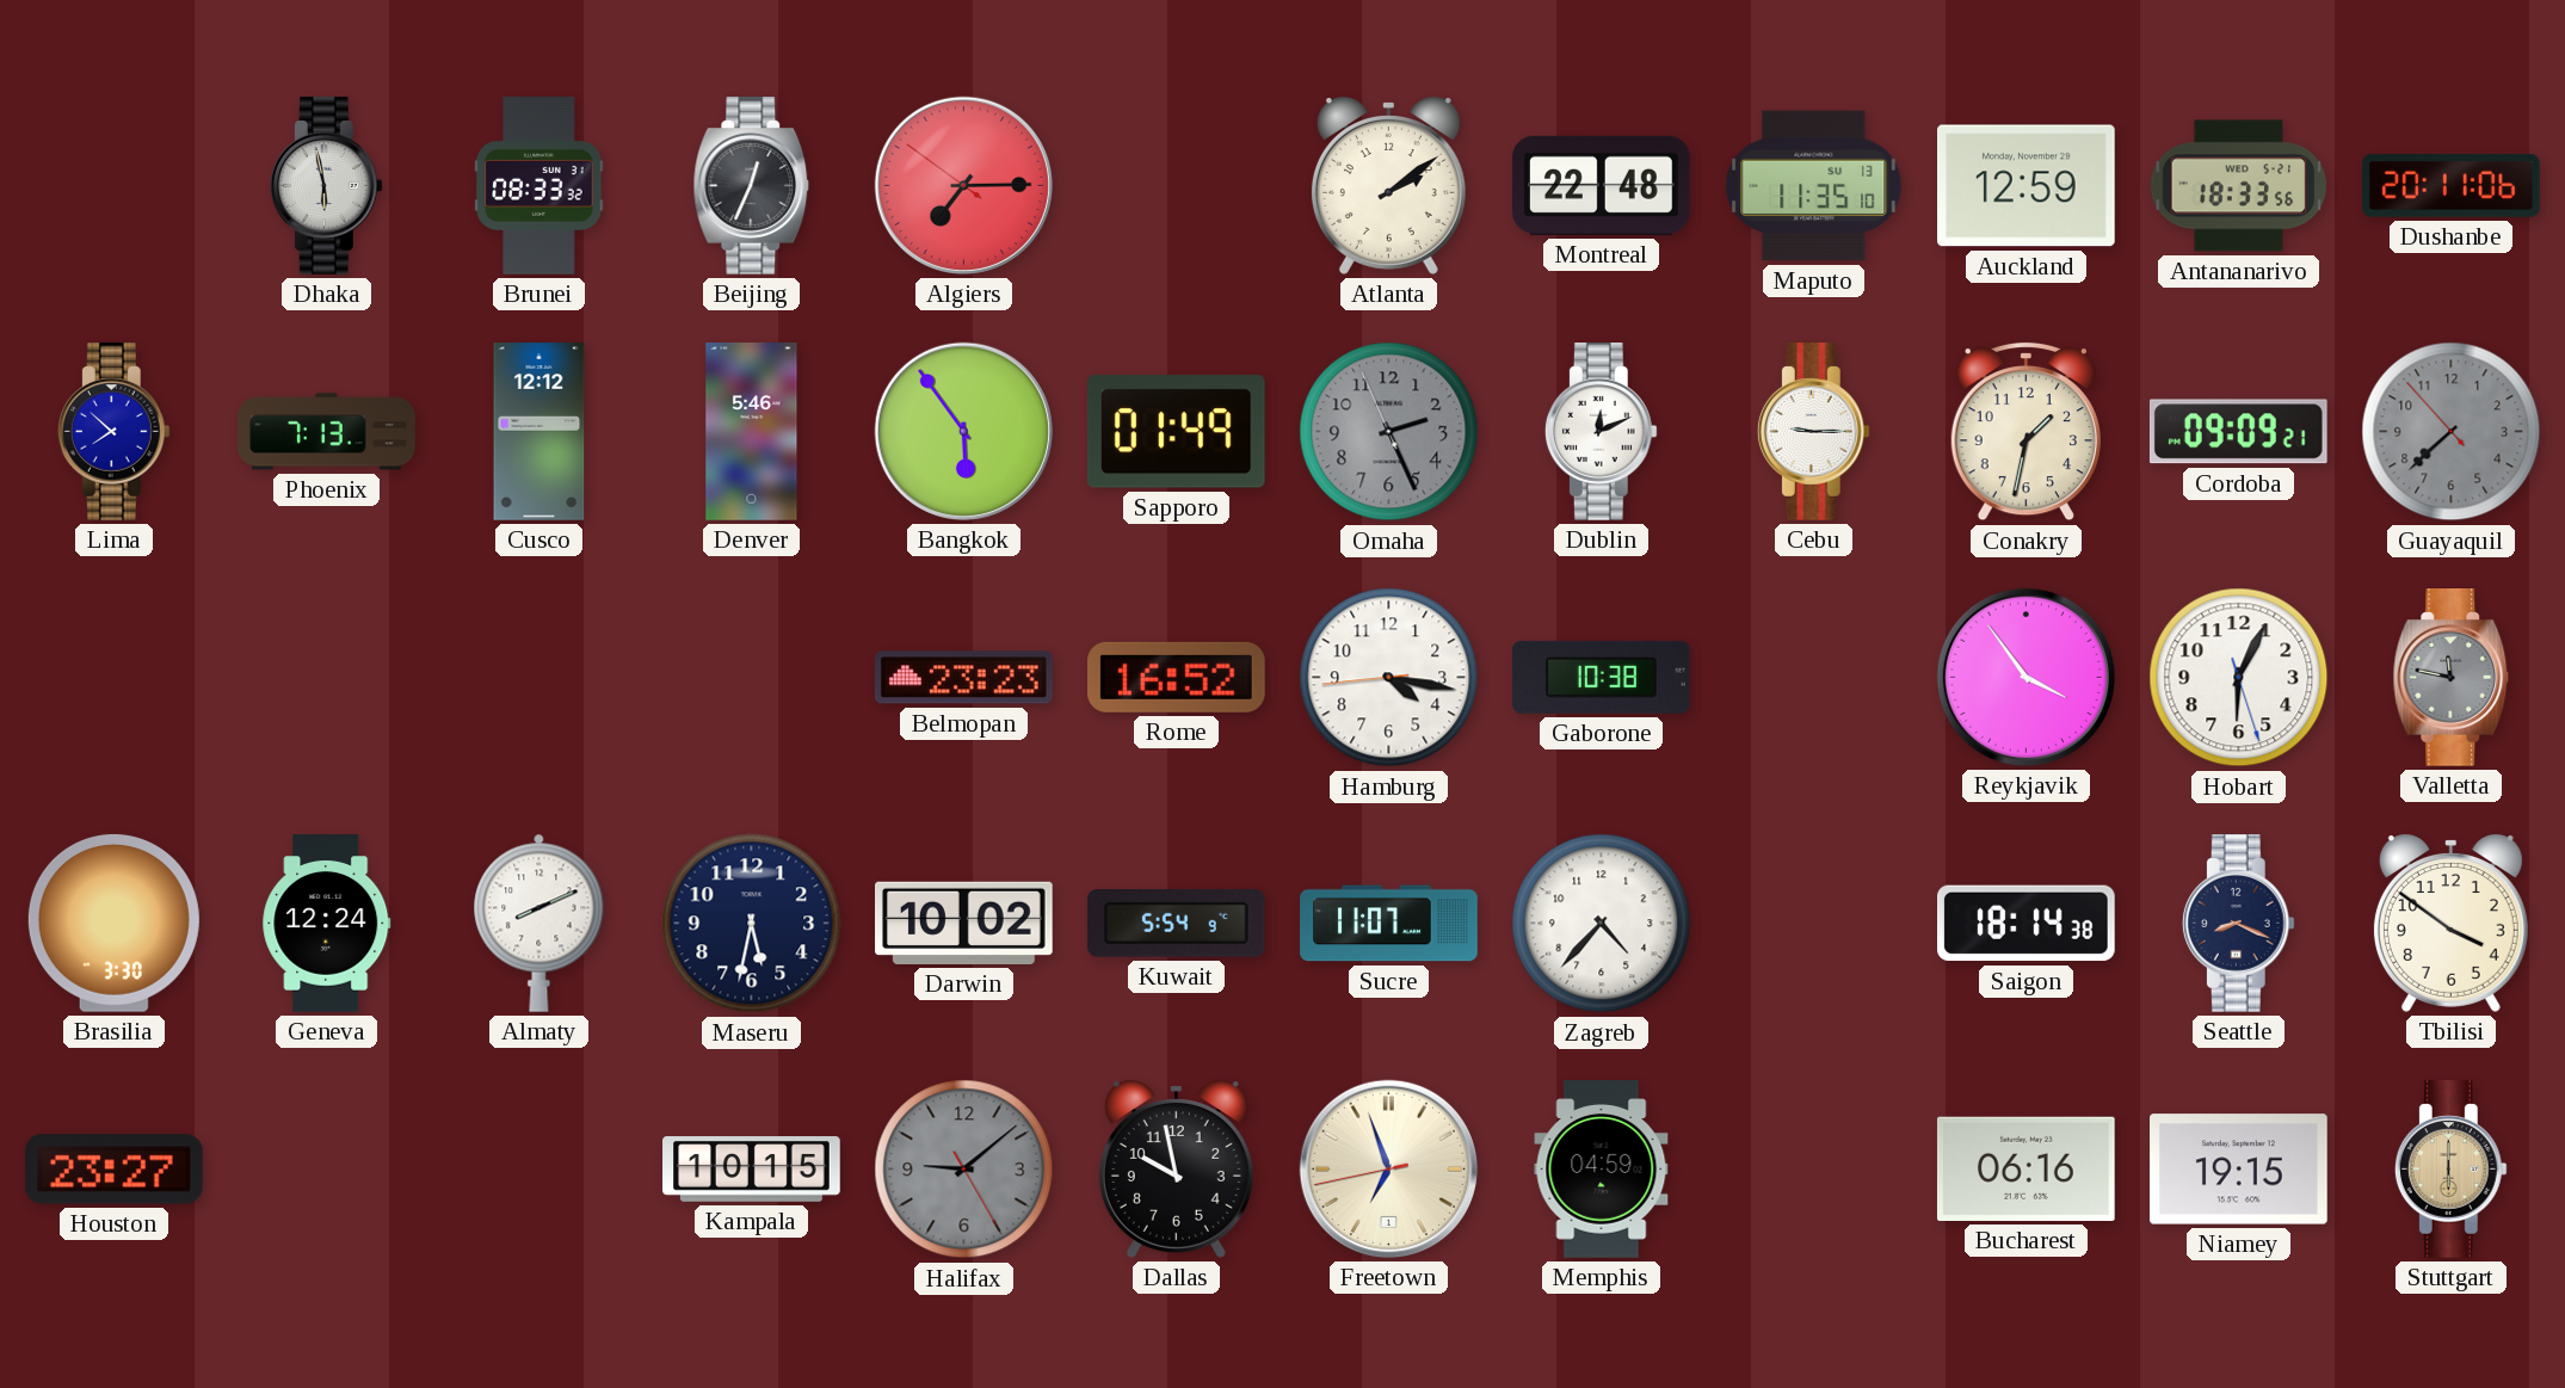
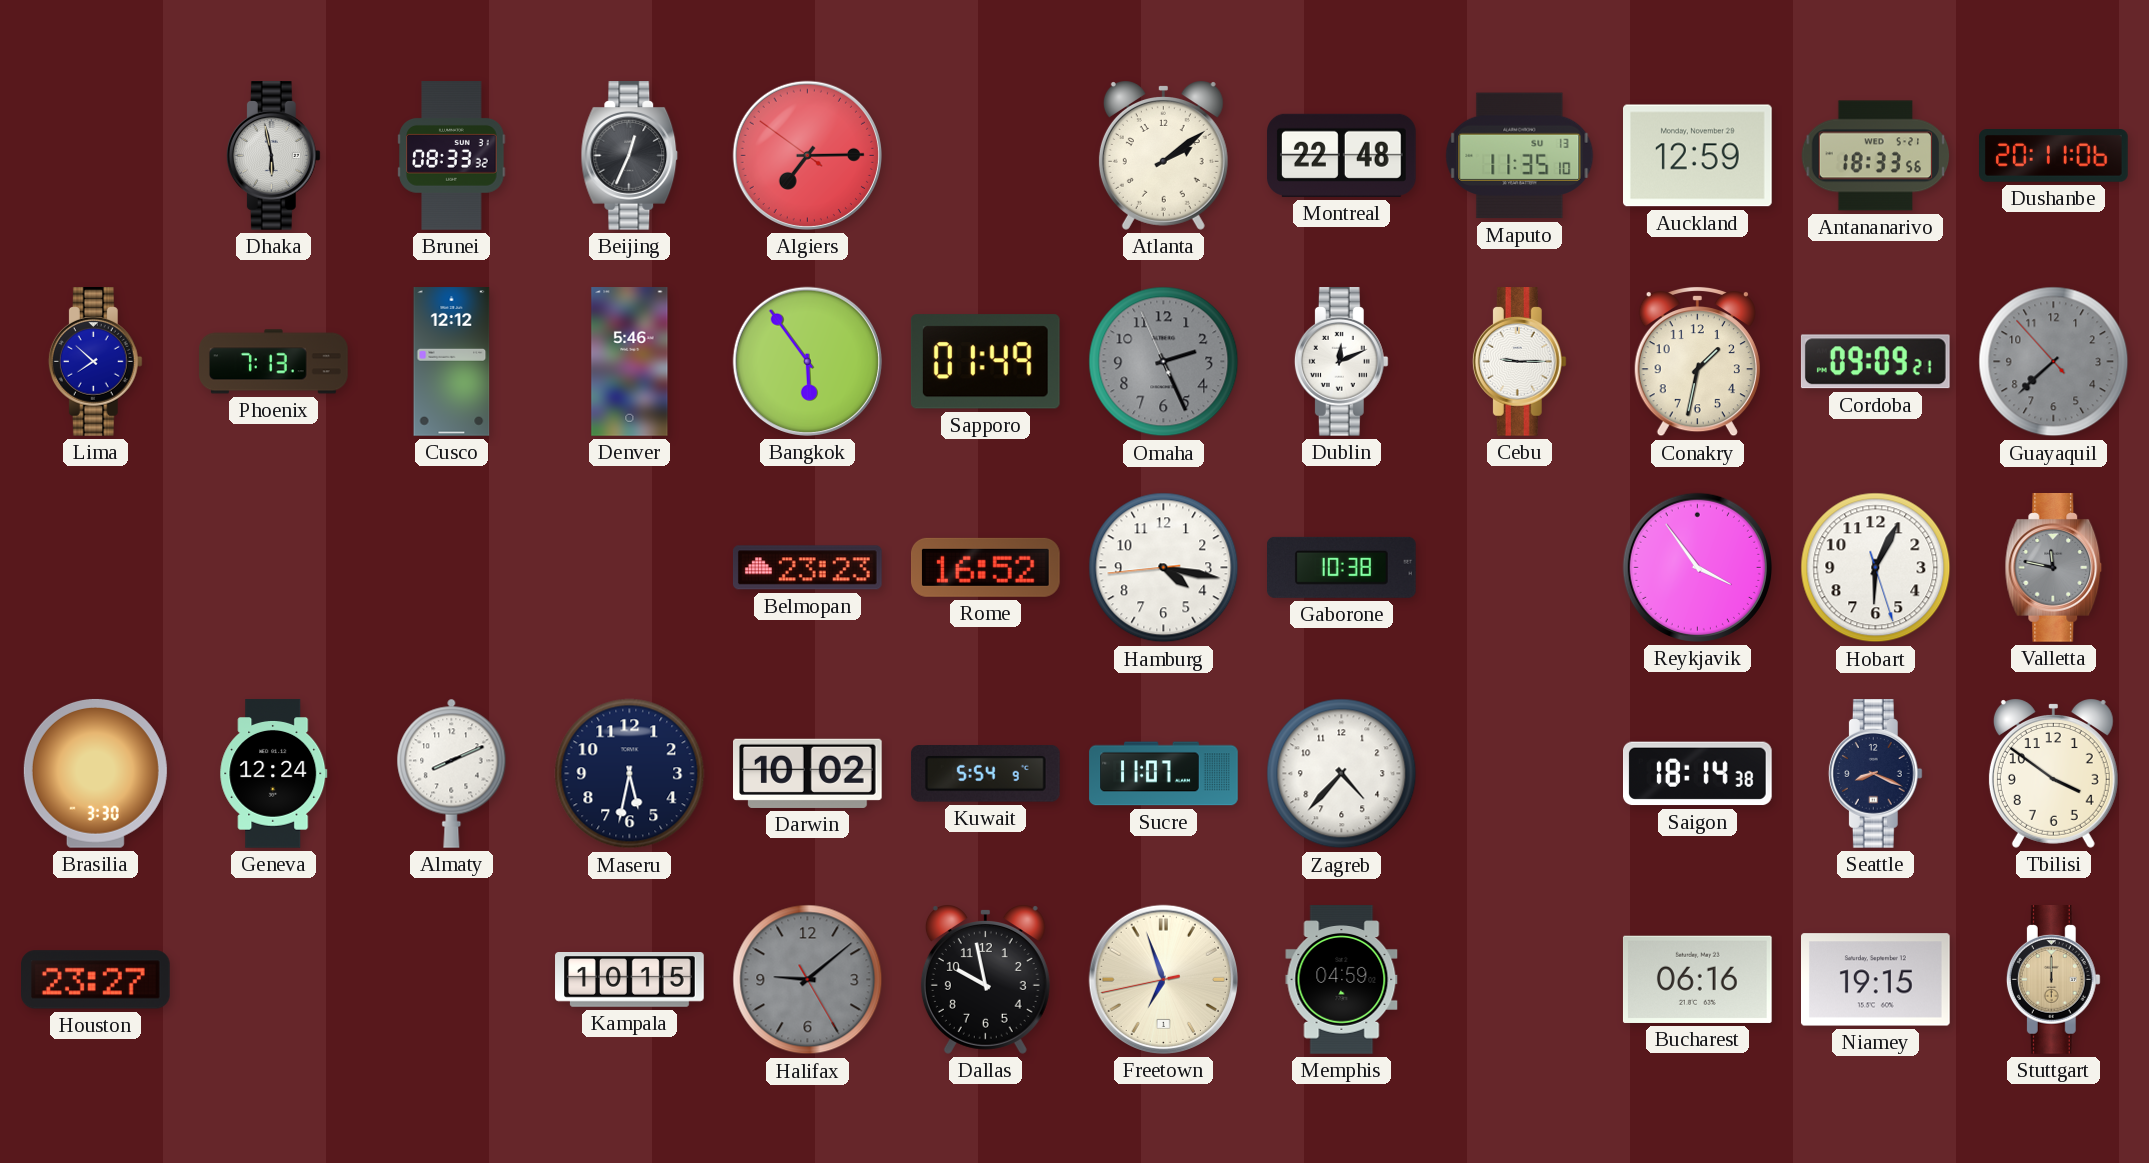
Stuttgart: 6:00 -> 12:00
